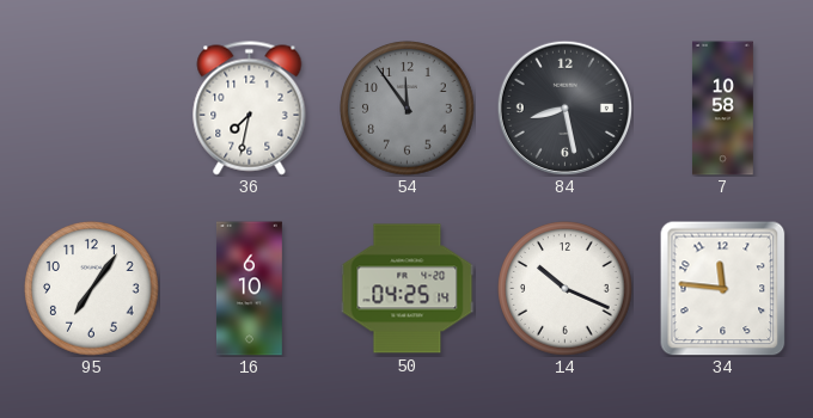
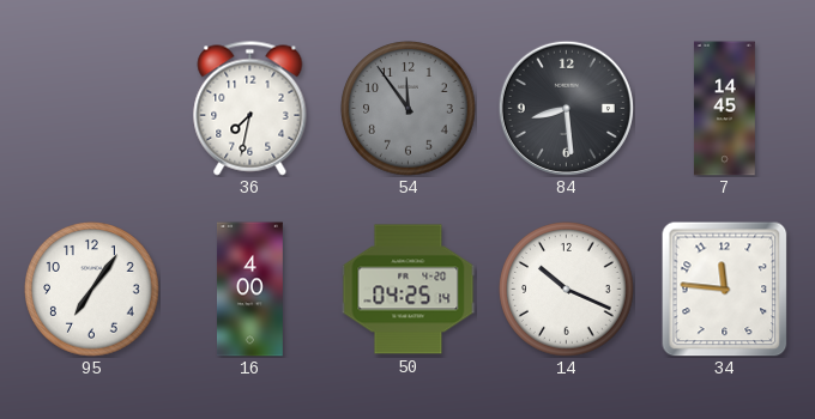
84: 8:28 -> 8:29
7: 10:58 -> 14:45
16: 6:10 -> 4:00
